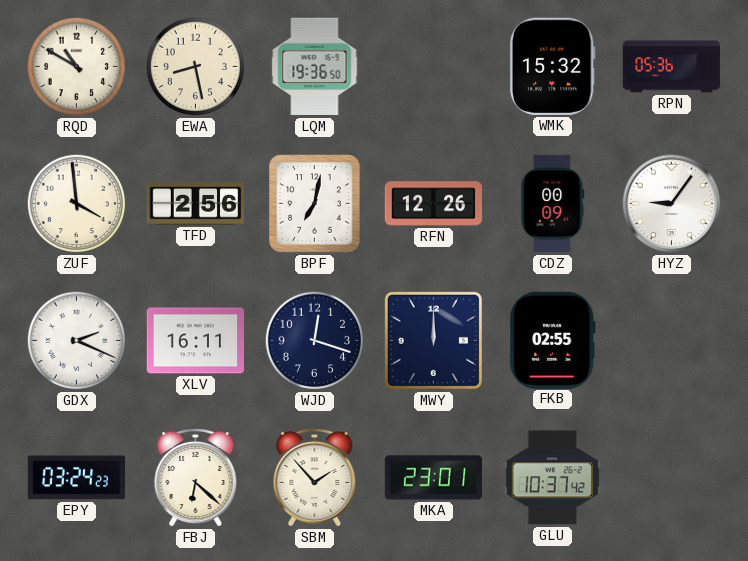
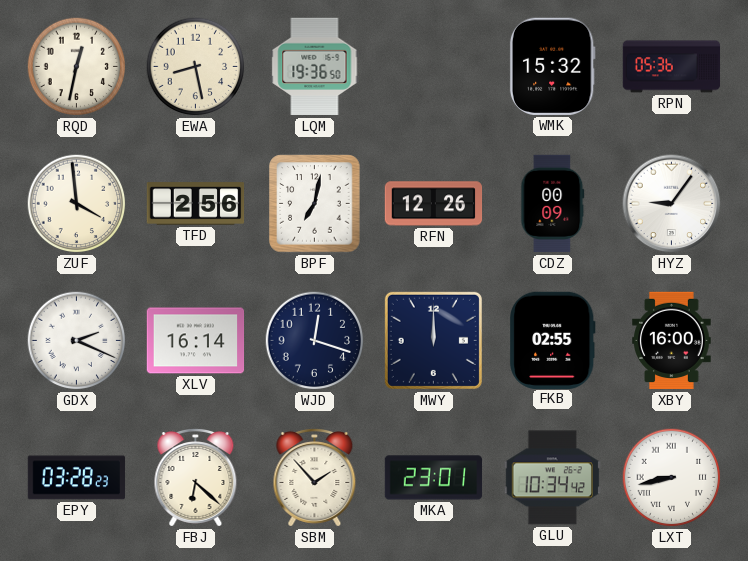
RQD: 10:50 -> 12:32
XLV: 16:11 -> 16:14
XBY: none -> 16:00
EPY: 03:24 -> 03:28
GLU: 10:37 -> 10:34
LXT: none -> 8:43
